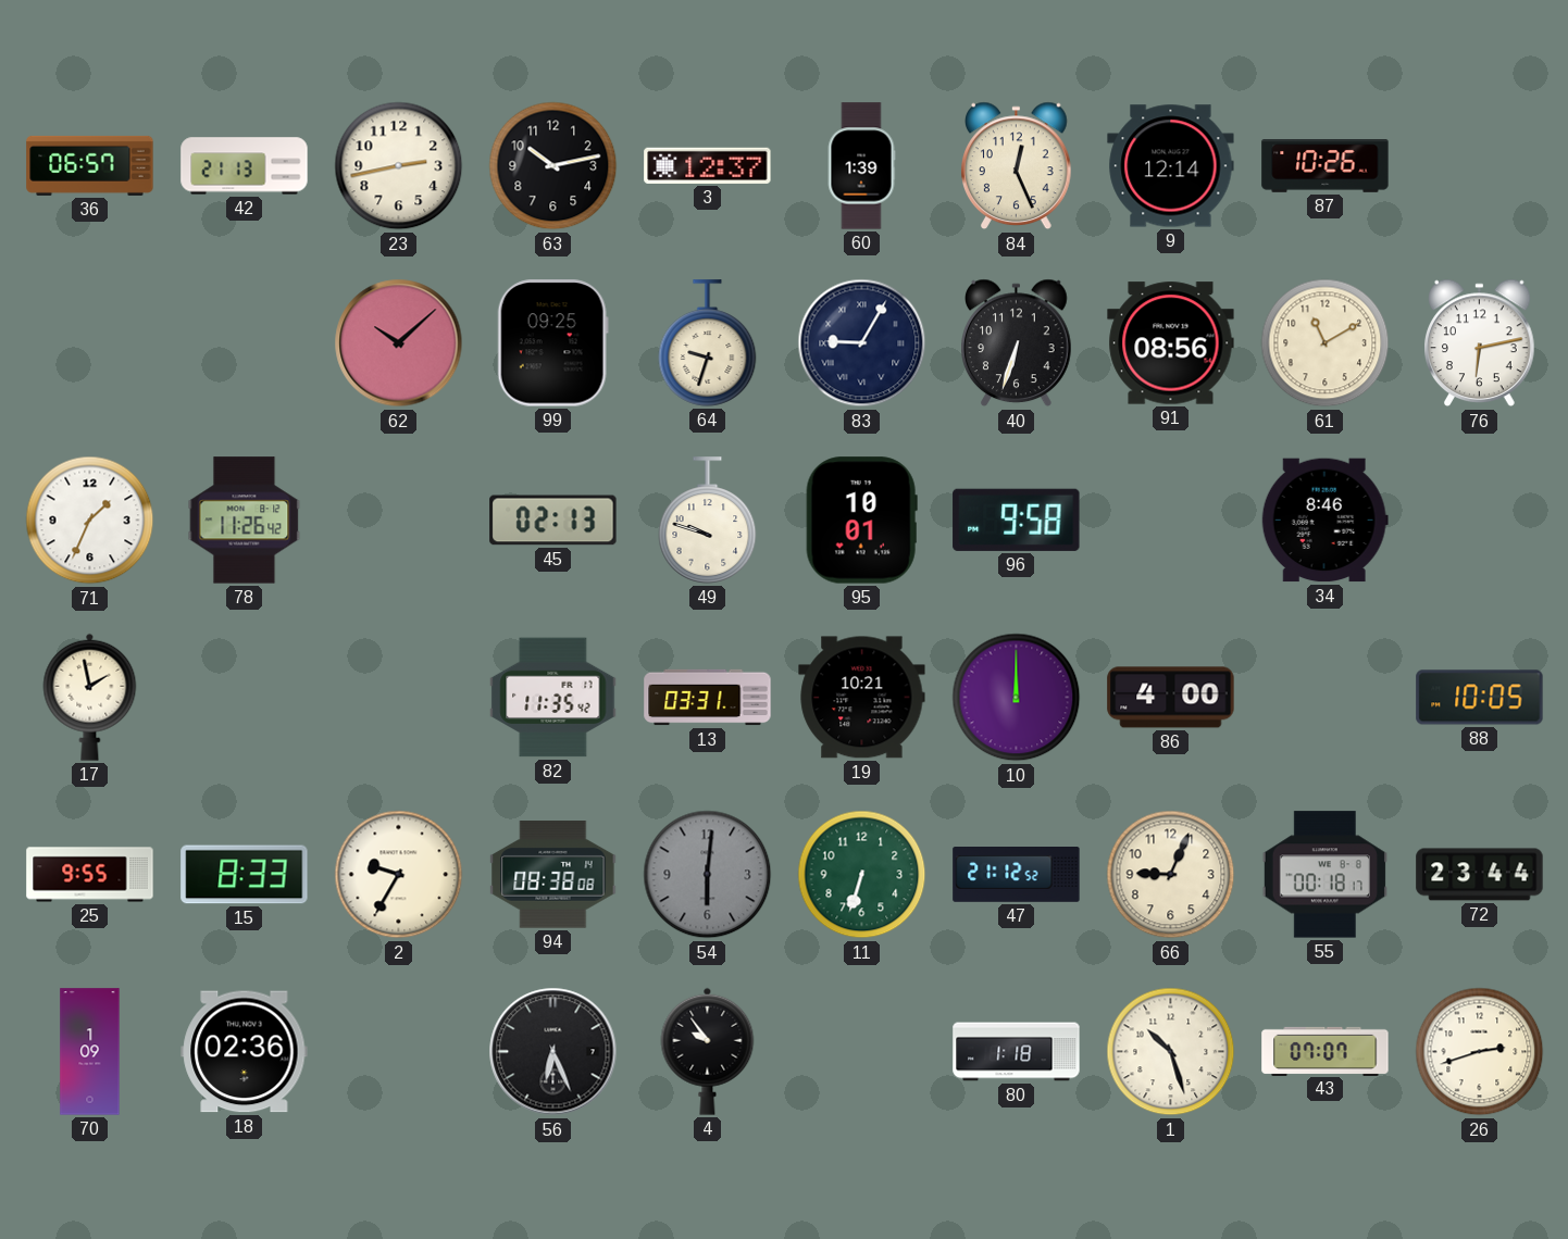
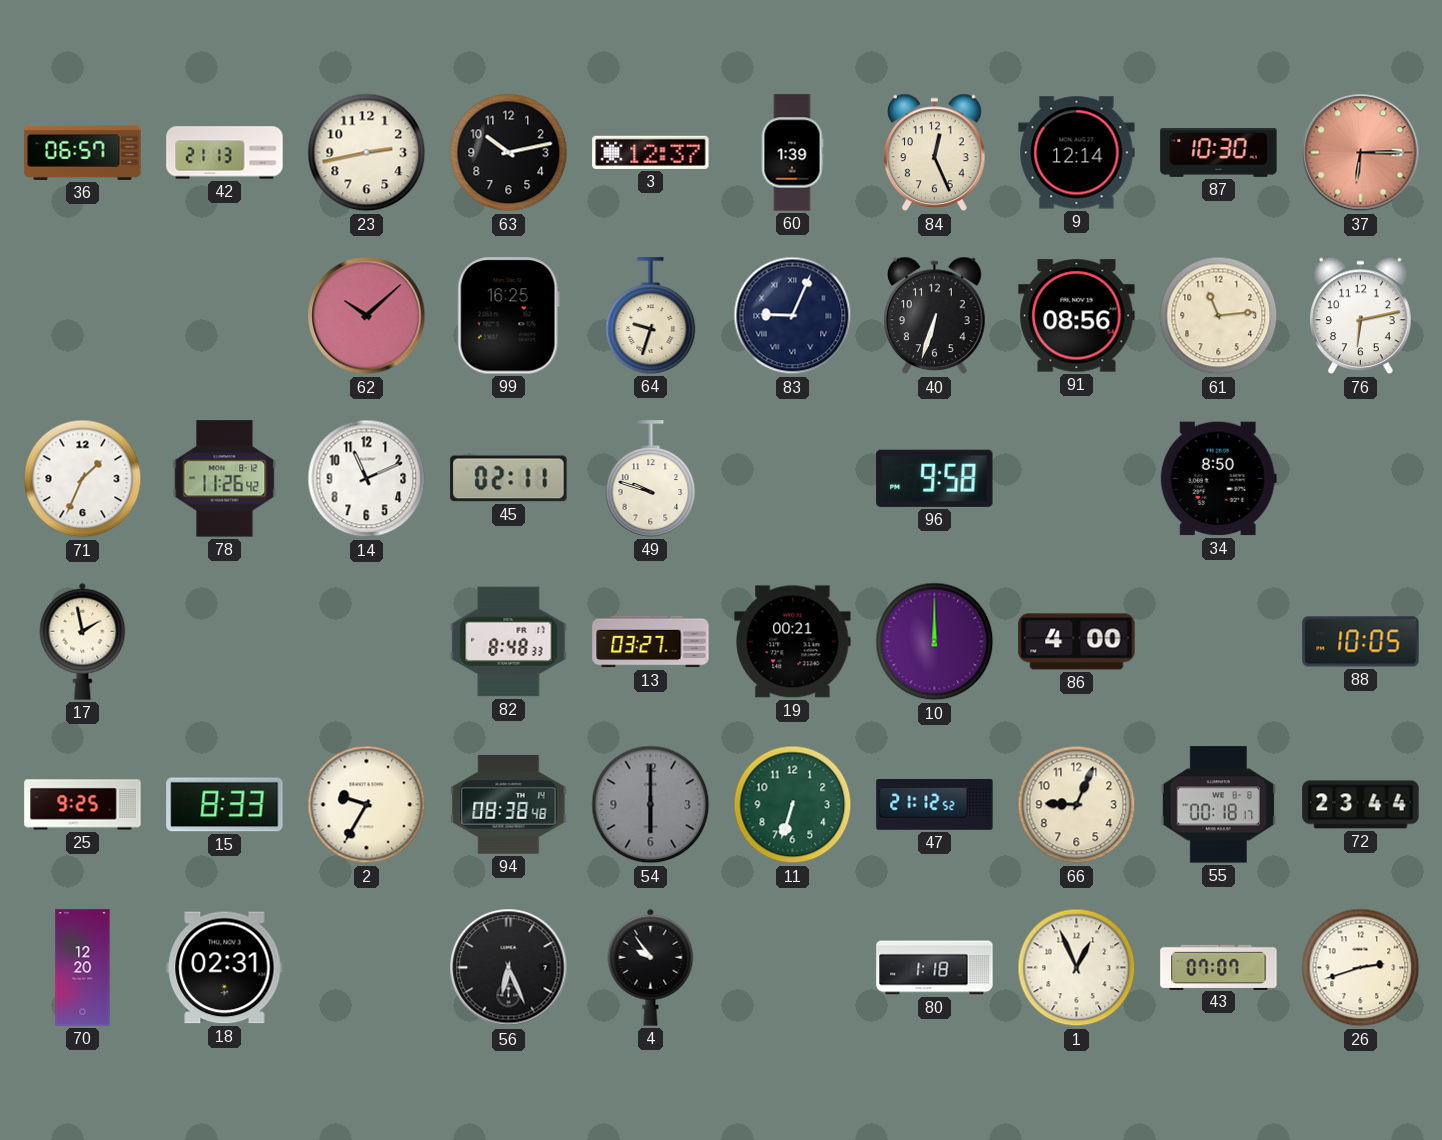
87: 10:26 -> 10:30
37: none -> 6:15
99: 09:25 -> 16:25
83: 9:05 -> 9:04
61: 11:10 -> 11:14
14: none -> 11:11
45: 02:13 -> 02:11
95: 10:01 -> none
34: 8:46 -> 8:50
82: 11:35 -> 8:48
13: 03:31 -> 03:27
19: 10:21 -> 00:21
25: 9:55 -> 9:25
94: 08:38:08 -> 08:38:48
54: 6:01 -> 6:00
70: 1:09 -> 12:20
18: 02:36 -> 02:31
1: 10:27 -> 12:56
